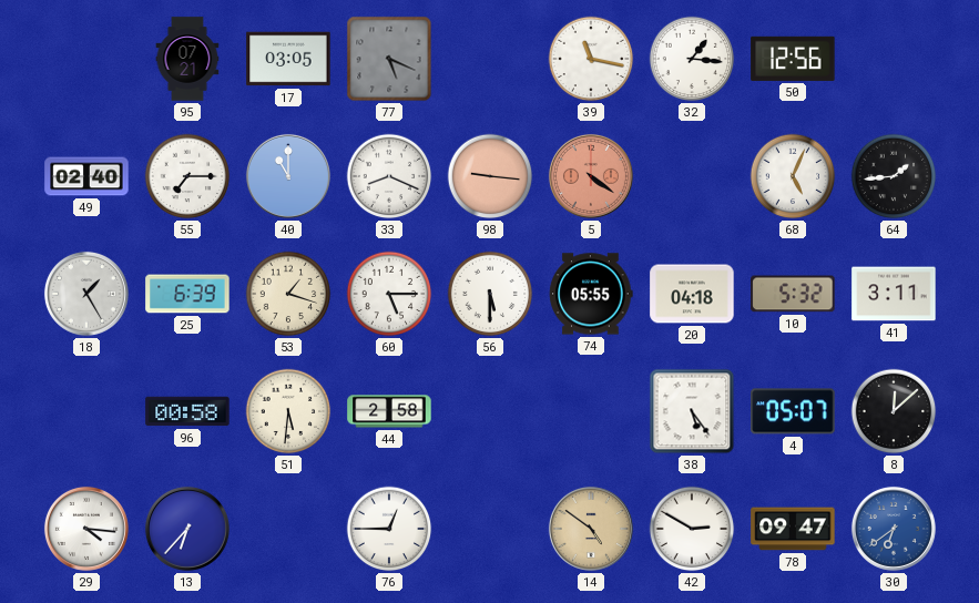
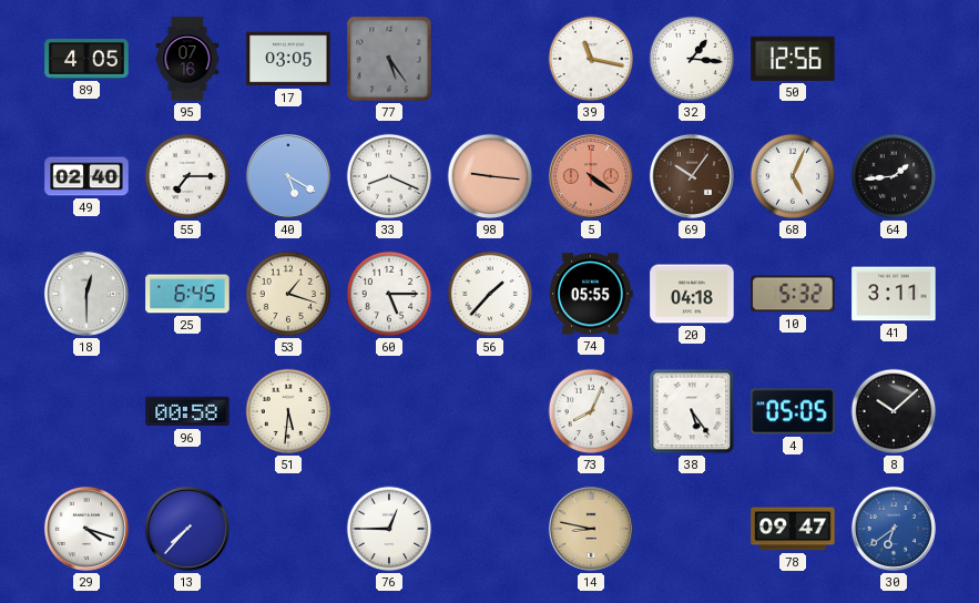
89: none -> 4:05
95: 07:21 -> 07:16
77: 5:19 -> 5:24
40: 11:00 -> 5:20
69: none -> 10:06
18: 1:25 -> 12:30
25: 6:39 -> 6:45
56: 5:30 -> 1:37
44: 2:58 -> none
73: none -> 8:04
4: 05:07 -> 05:05
8: 12:08 -> 10:08
29: 4:16 -> 4:18
13: 6:37 -> 7:37
14: 4:51 -> 8:47
42: 2:50 -> none
